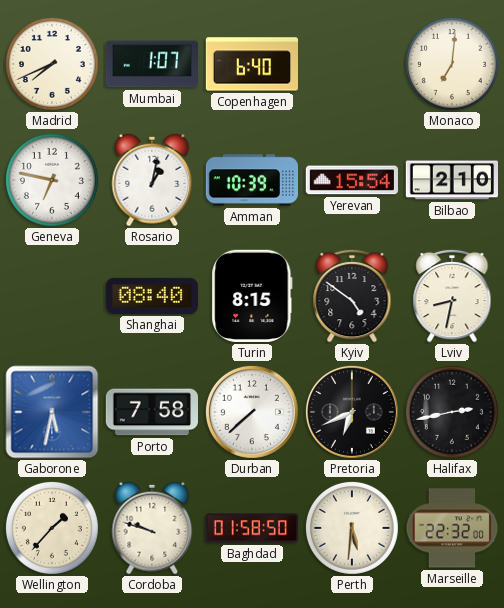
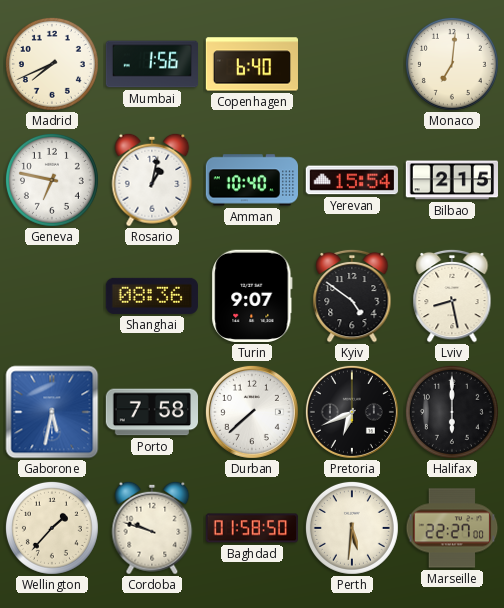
Mumbai: 1:07 -> 1:56
Amman: 10:39 -> 10:40
Bilbao: 2:10 -> 2:15
Shanghai: 08:40 -> 08:36
Turin: 8:15 -> 9:07
Lviv: 8:32 -> 8:28
Halifax: 2:43 -> 6:00
Marseille: 22:32 -> 22:27
